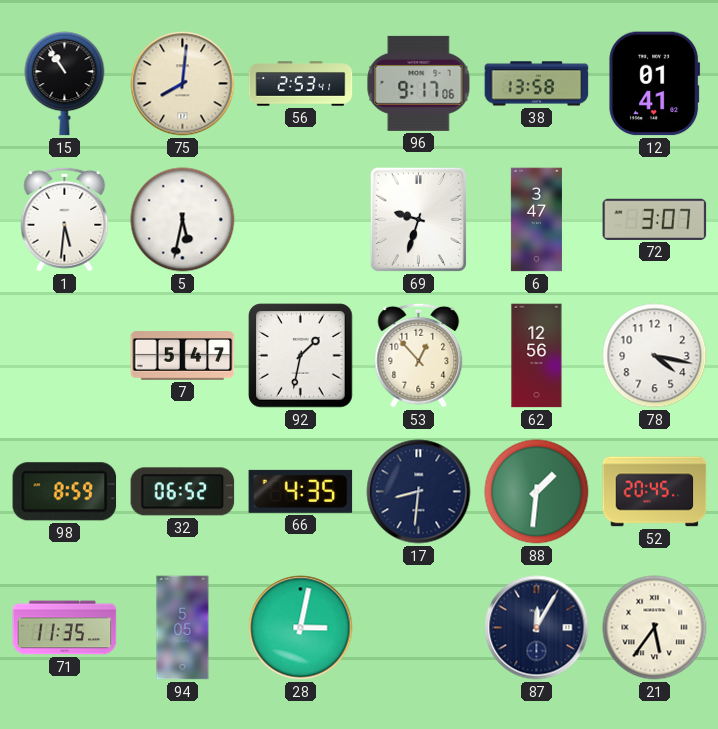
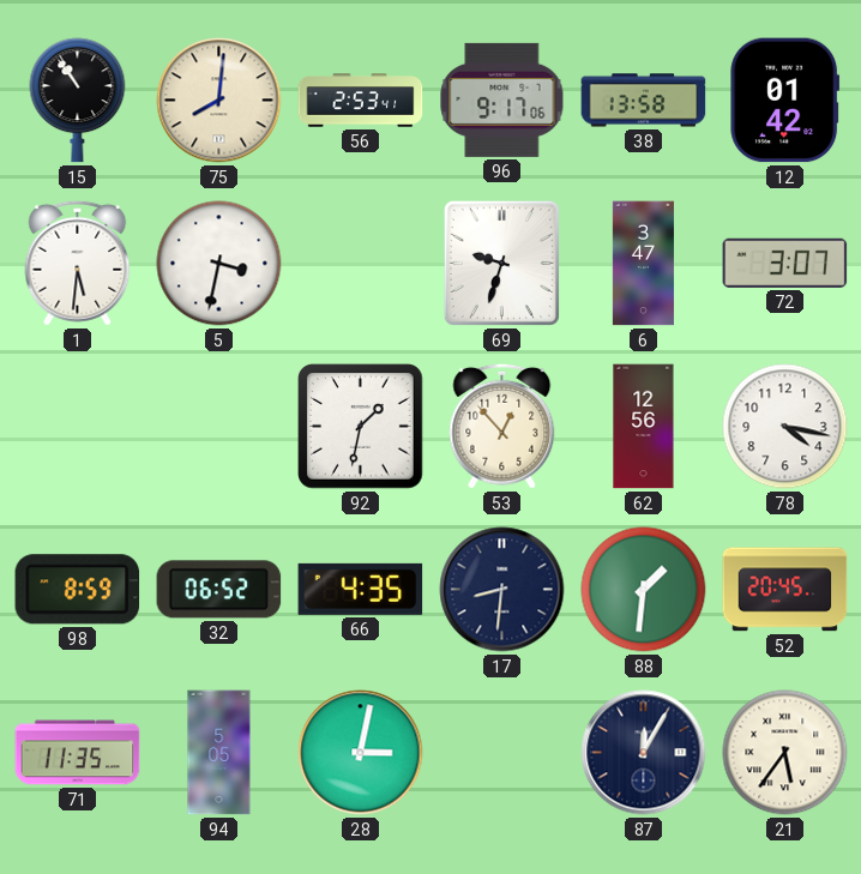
12: 01:41 -> 01:42
5: 5:32 -> 3:32
7: 5:47 -> none
